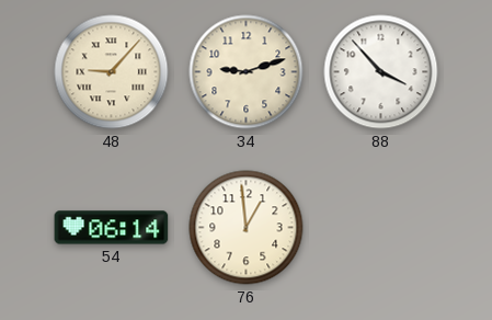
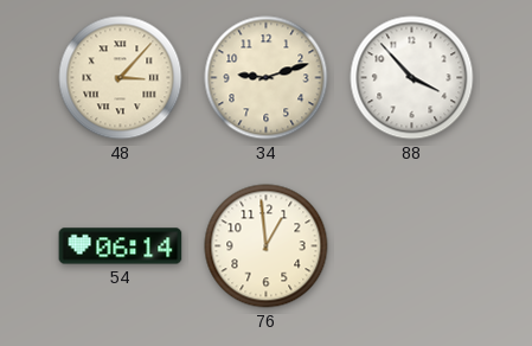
48: 9:07 -> 3:07
